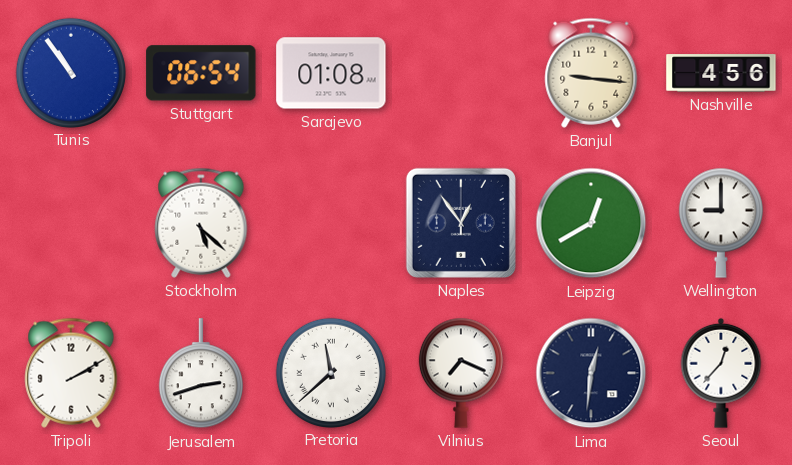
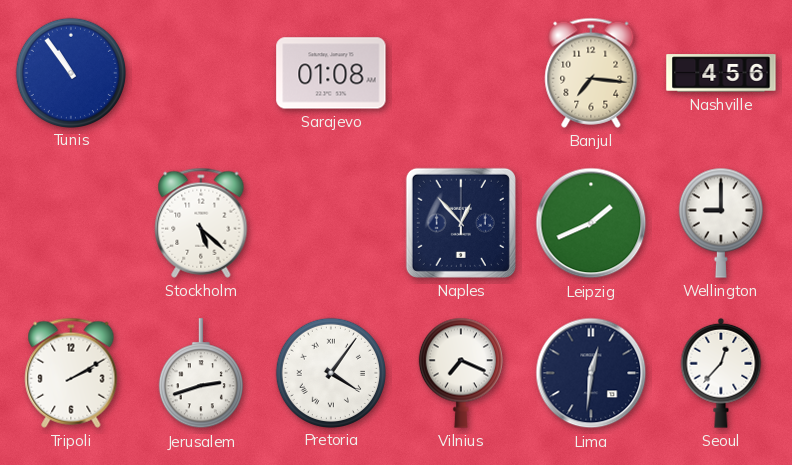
Stuttgart: 06:54 -> none
Banjul: 9:16 -> 7:16
Naples: 12:54 -> 12:53
Leipzig: 12:40 -> 1:41
Pretoria: 11:38 -> 4:06
